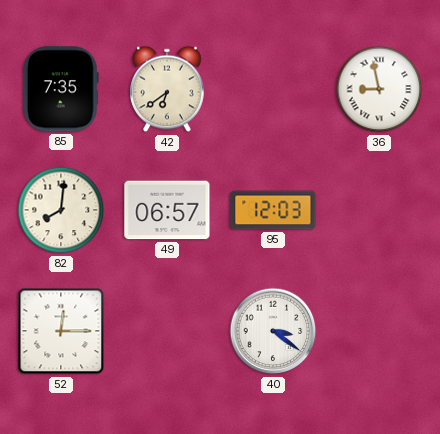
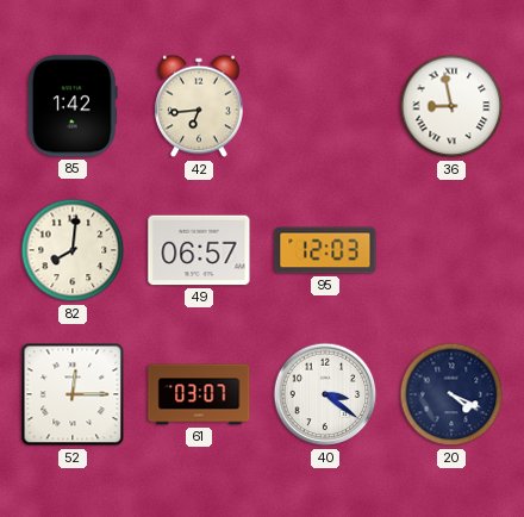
85: 7:35 -> 1:42
42: 6:39 -> 6:44
61: none -> 03:07
20: none -> 4:19
